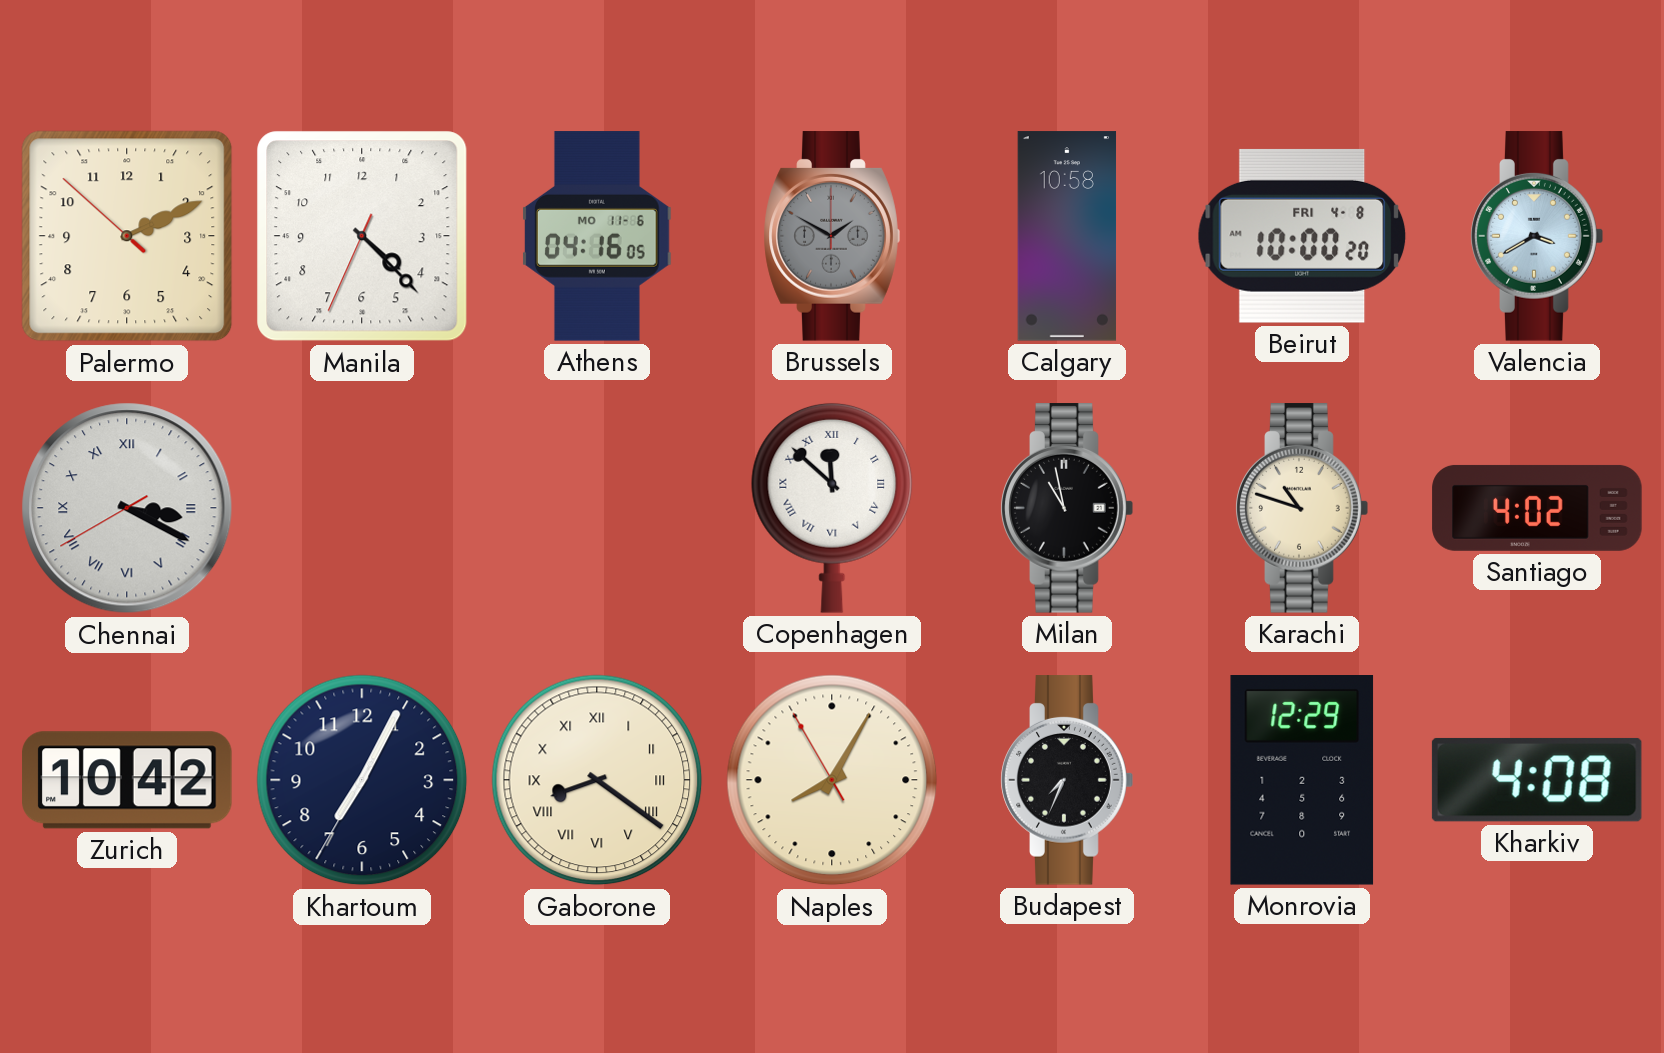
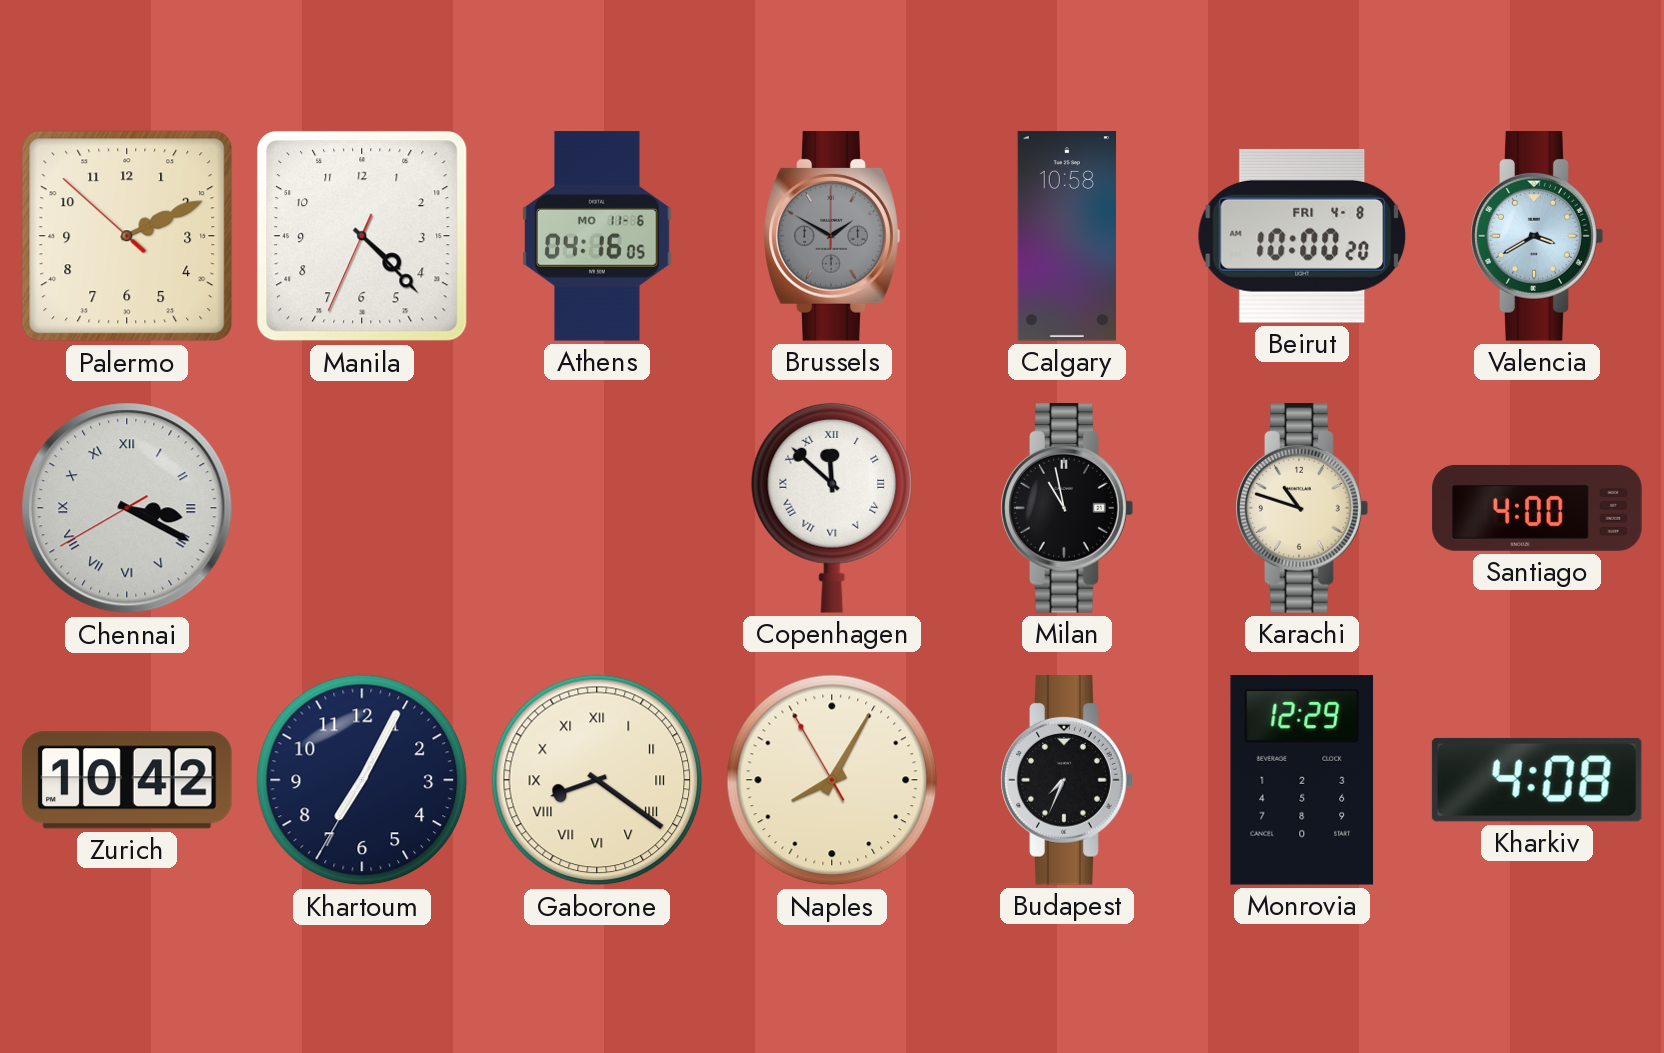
Santiago: 4:02 -> 4:00
